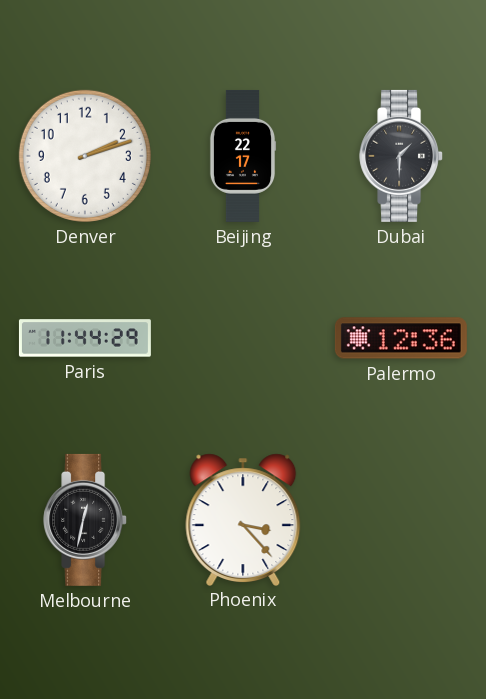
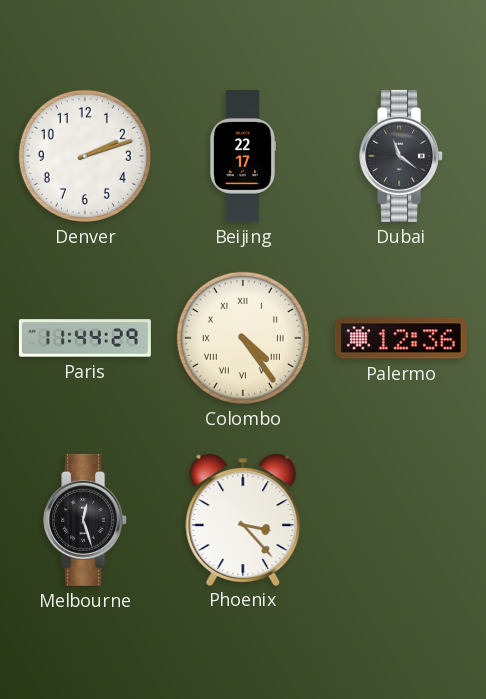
Dubai: 1:30 -> 11:21
Colombo: none -> 4:24
Melbourne: 12:32 -> 12:27
